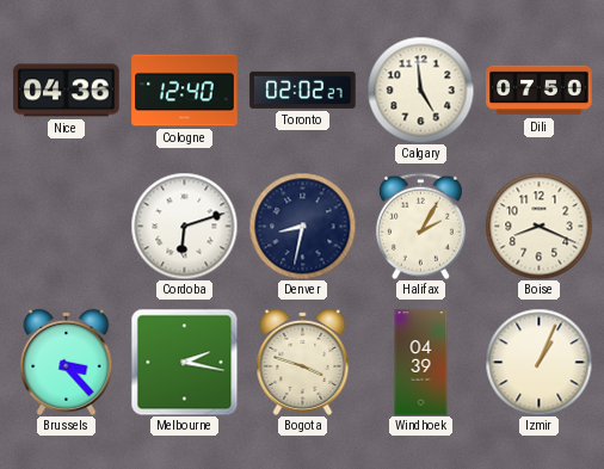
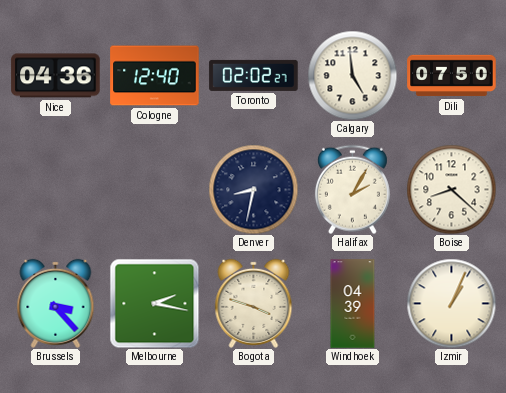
Cordoba: 6:12 -> none
Boise: 8:19 -> 8:22
